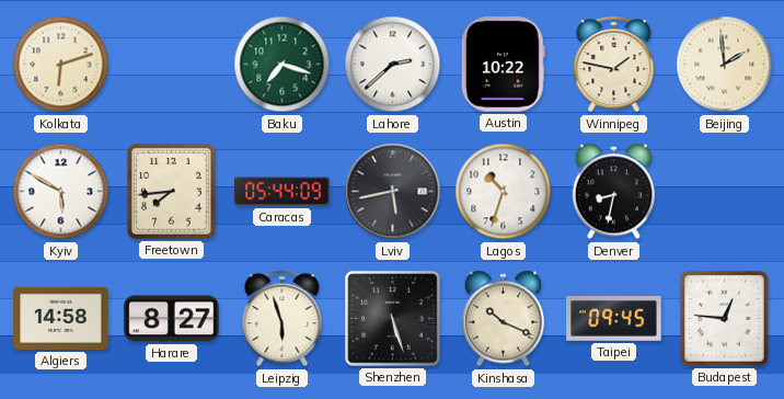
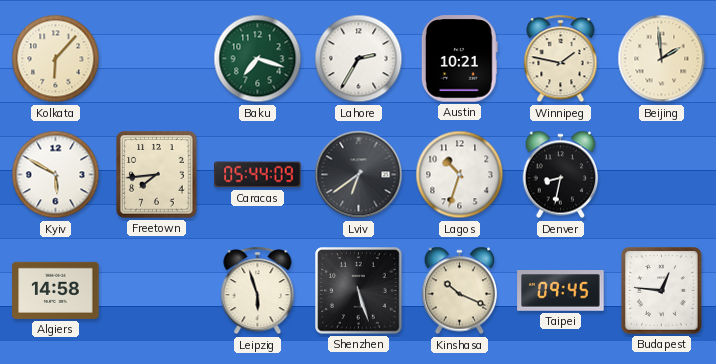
Kolkata: 6:12 -> 6:07
Lahore: 2:38 -> 2:35
Austin: 10:22 -> 10:21
Lviv: 5:43 -> 6:39
Harare: 8:27 -> none
